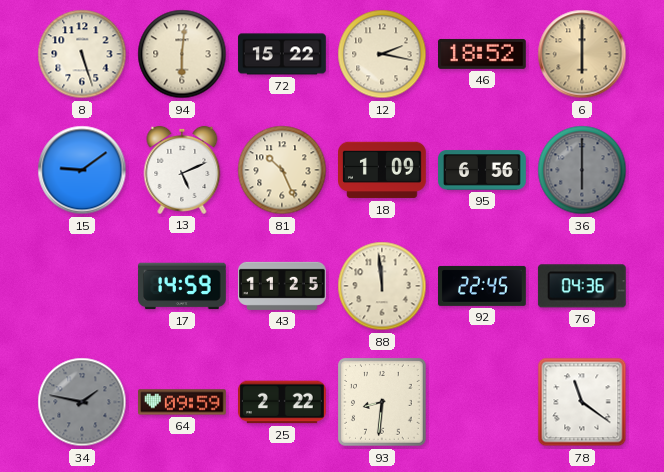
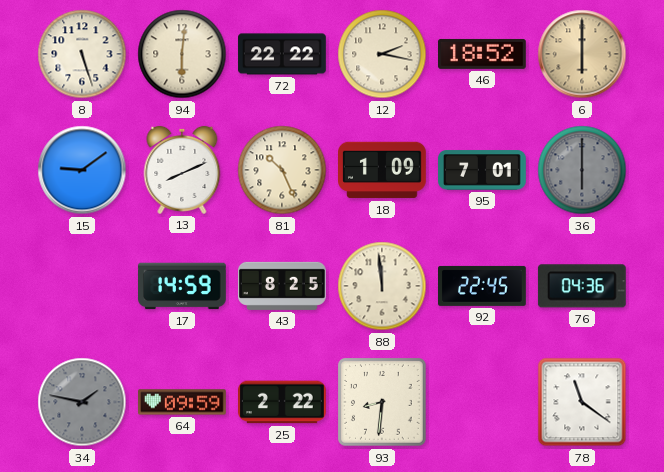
72: 15:22 -> 22:22
13: 5:11 -> 8:11
95: 6:56 -> 7:01
43: 11:25 -> 8:25
